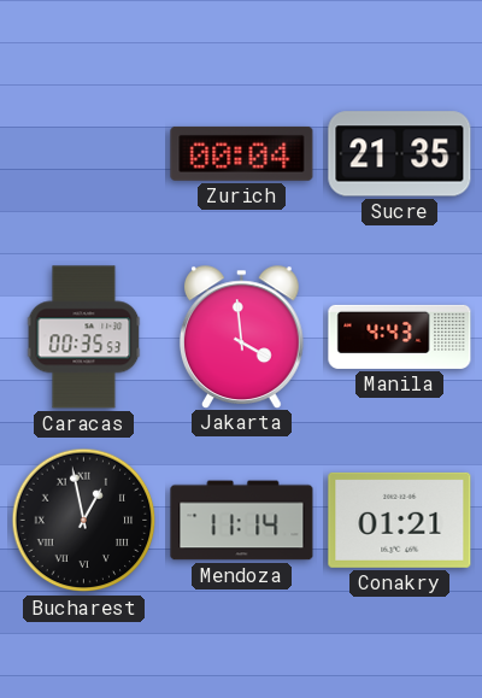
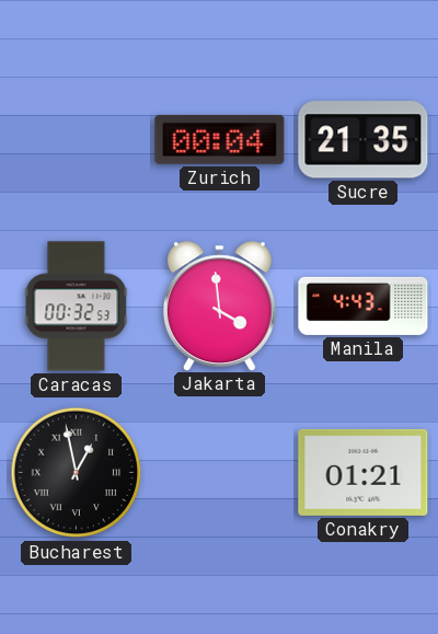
Caracas: 00:35 -> 00:32
Mendoza: 11:14 -> none
